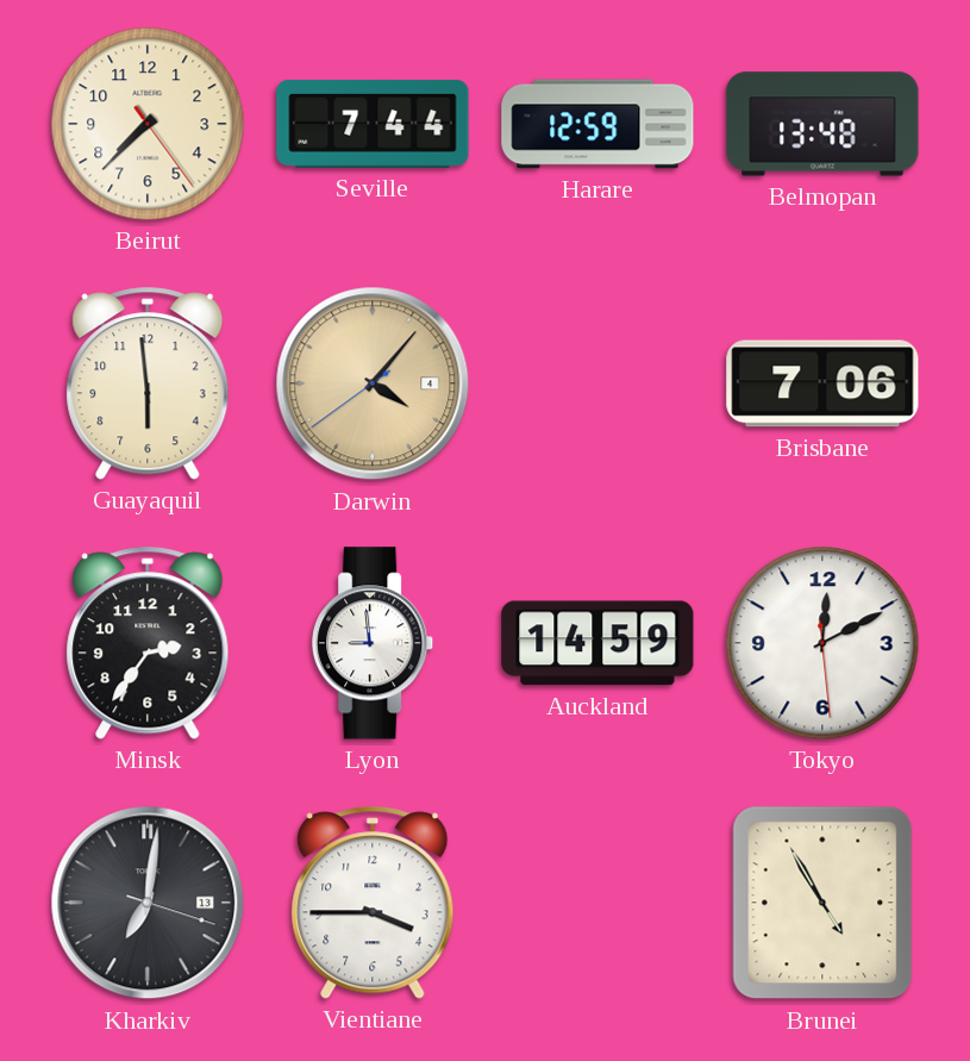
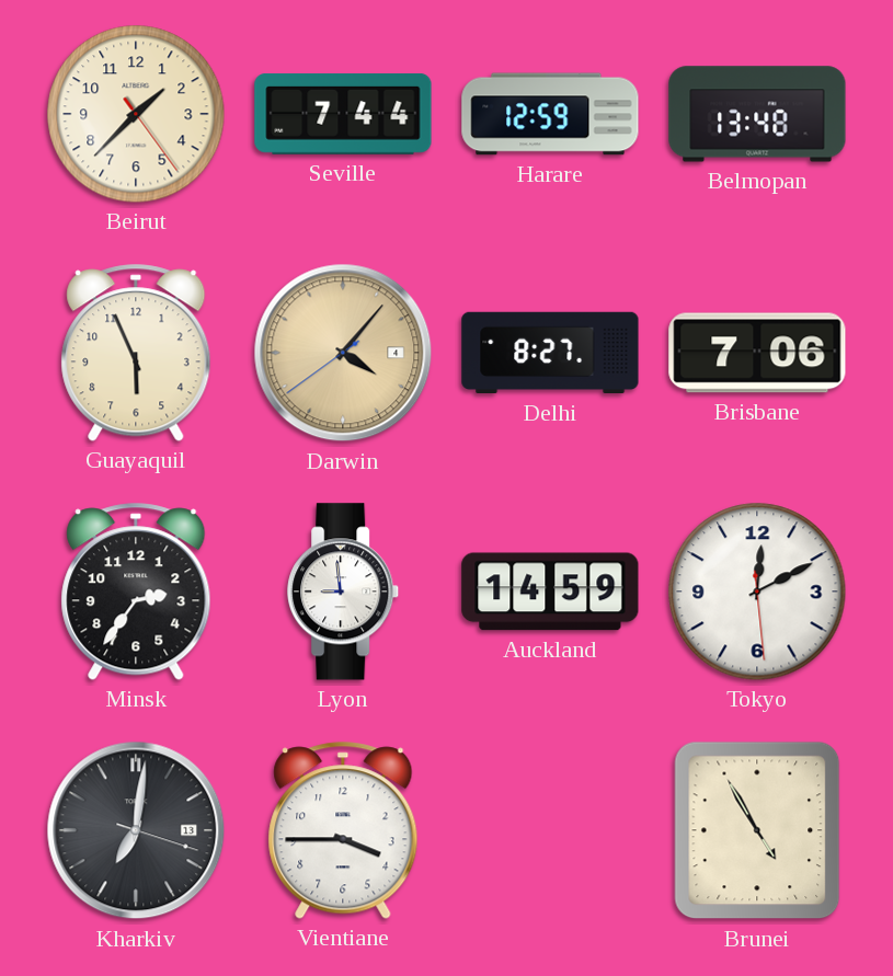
Beirut: 7:37 -> 1:37
Guayaquil: 5:59 -> 5:56
Delhi: none -> 8:27
